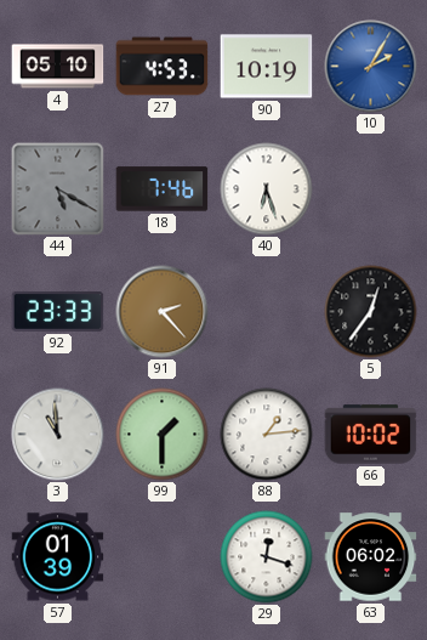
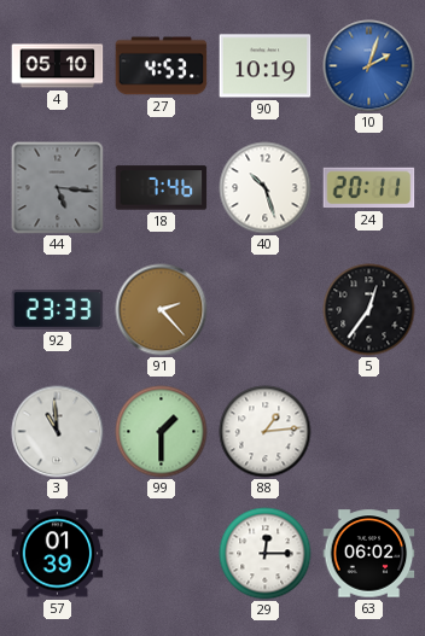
10: 2:05 -> 2:03
44: 5:20 -> 5:16
40: 6:27 -> 10:27
24: none -> 20:11
66: 10:02 -> none
29: 12:18 -> 12:15
